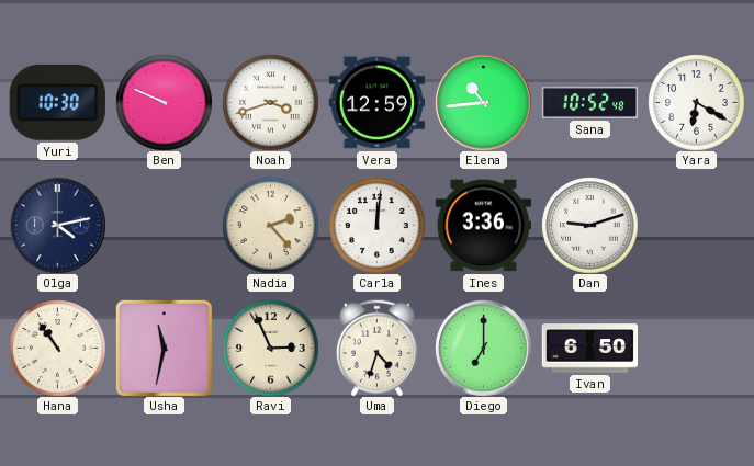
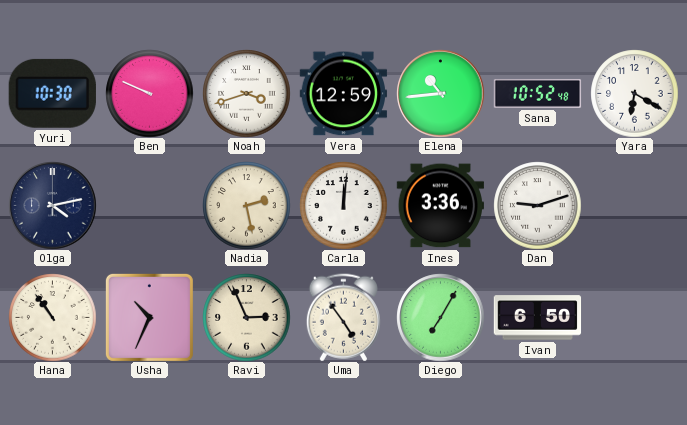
Nadia: 2:23 -> 2:28
Usha: 11:32 -> 10:34
Uma: 4:33 -> 4:54
Diego: 7:00 -> 7:05
